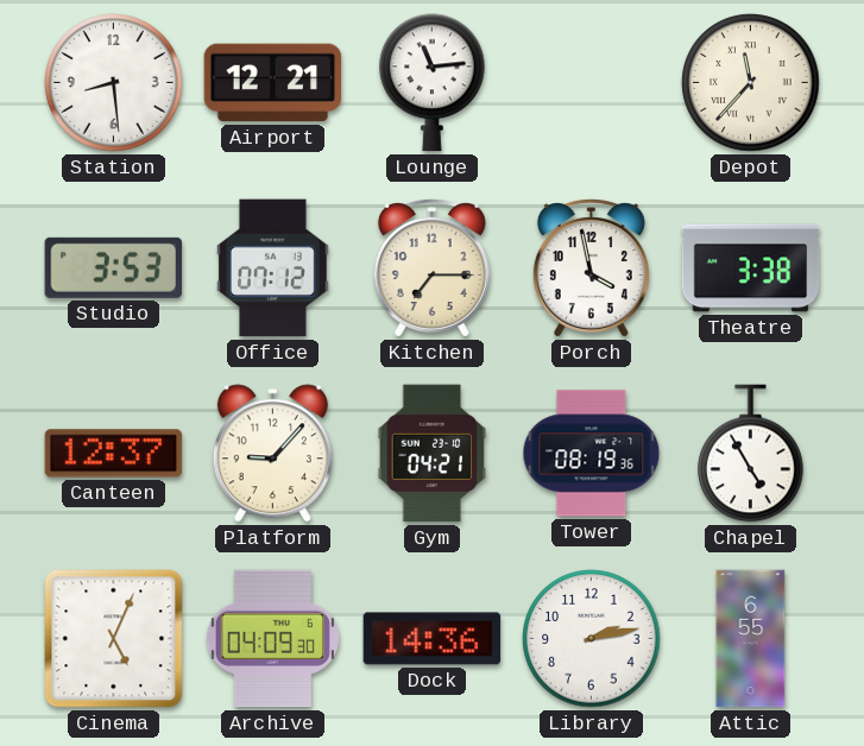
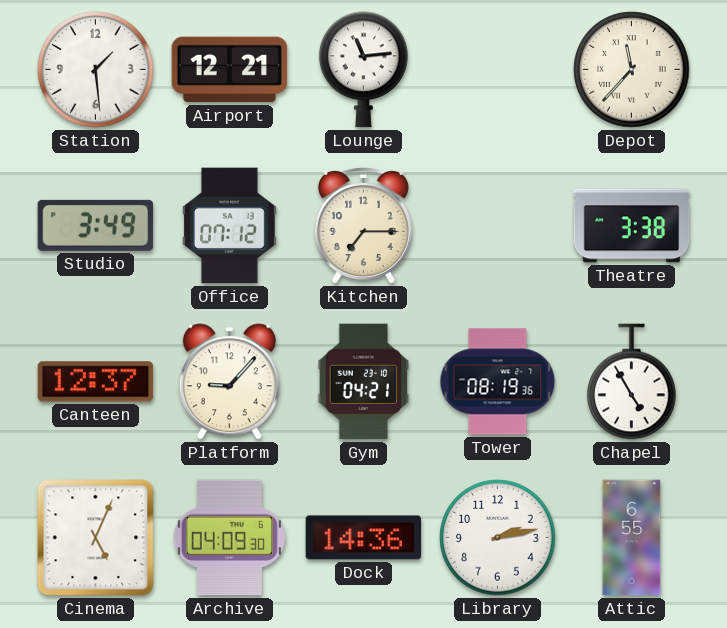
Station: 8:29 -> 1:29
Studio: 3:53 -> 3:49
Porch: 3:58 -> none
